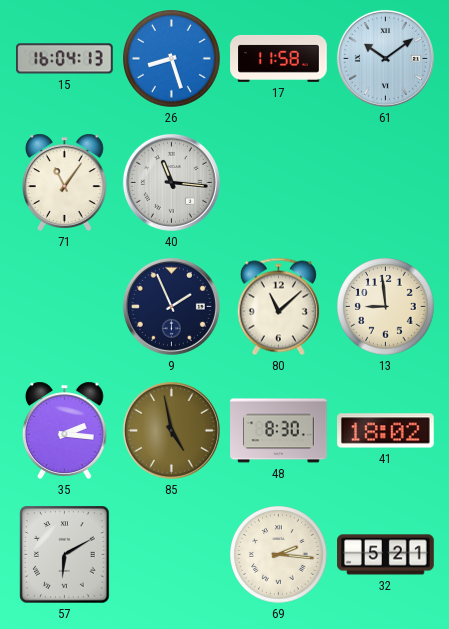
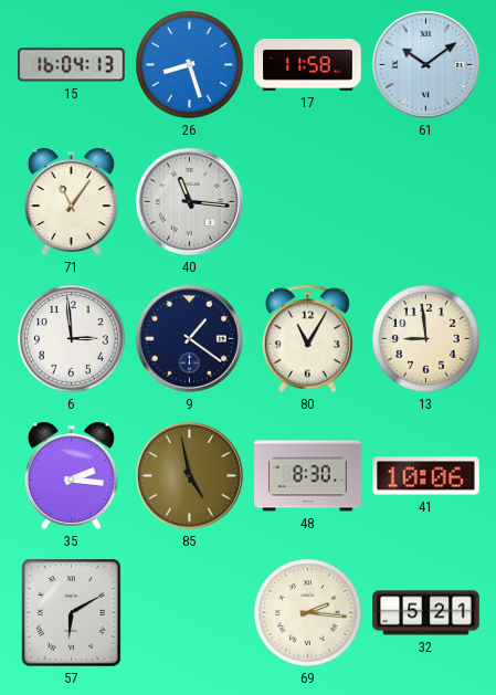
6: none -> 2:59
9: 1:56 -> 1:21
80: 11:08 -> 11:05
41: 18:02 -> 10:06
